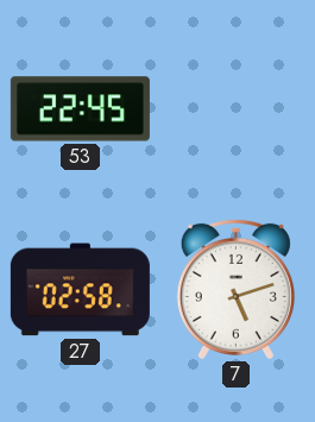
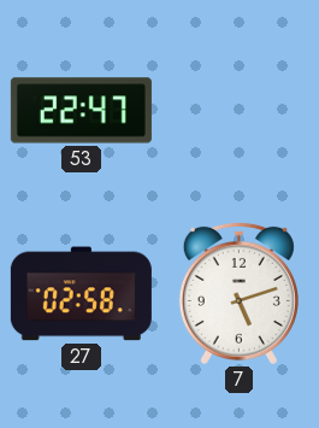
53: 22:45 -> 22:47
